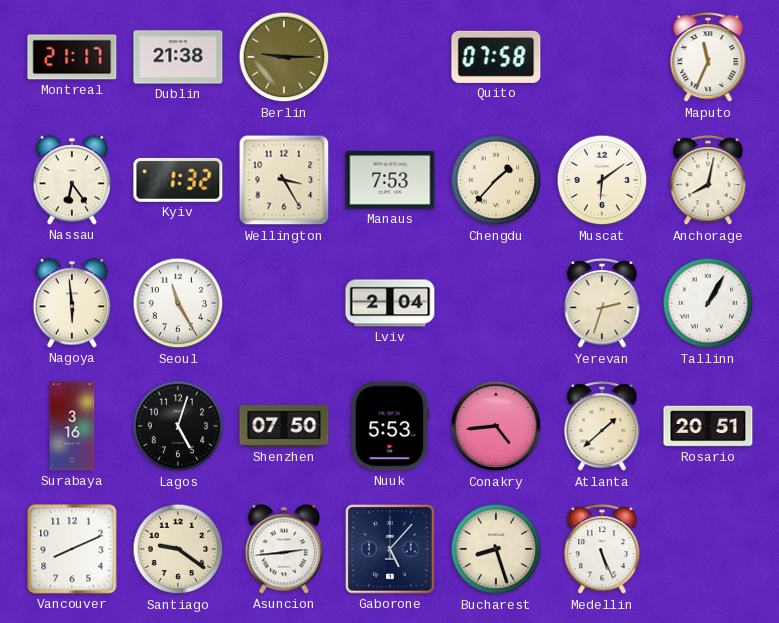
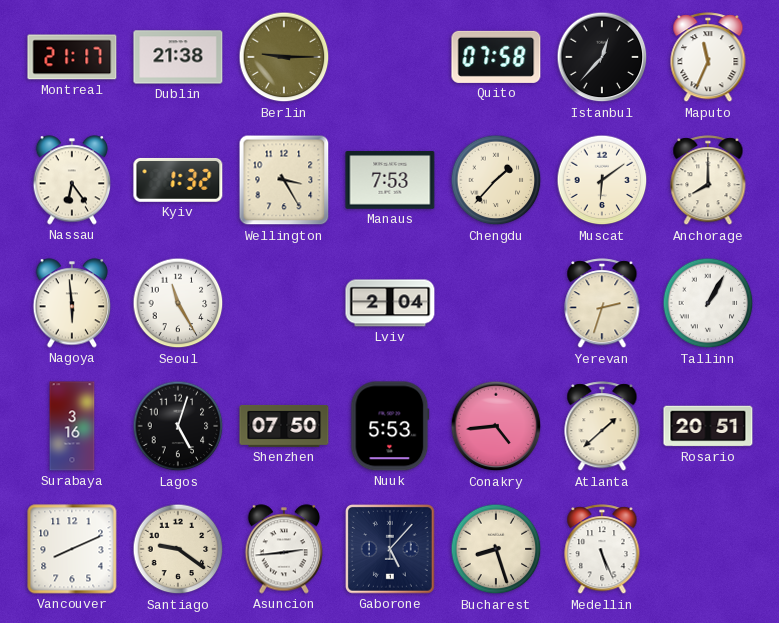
Istanbul: none -> 12:37
Anchorage: 8:02 -> 8:00
